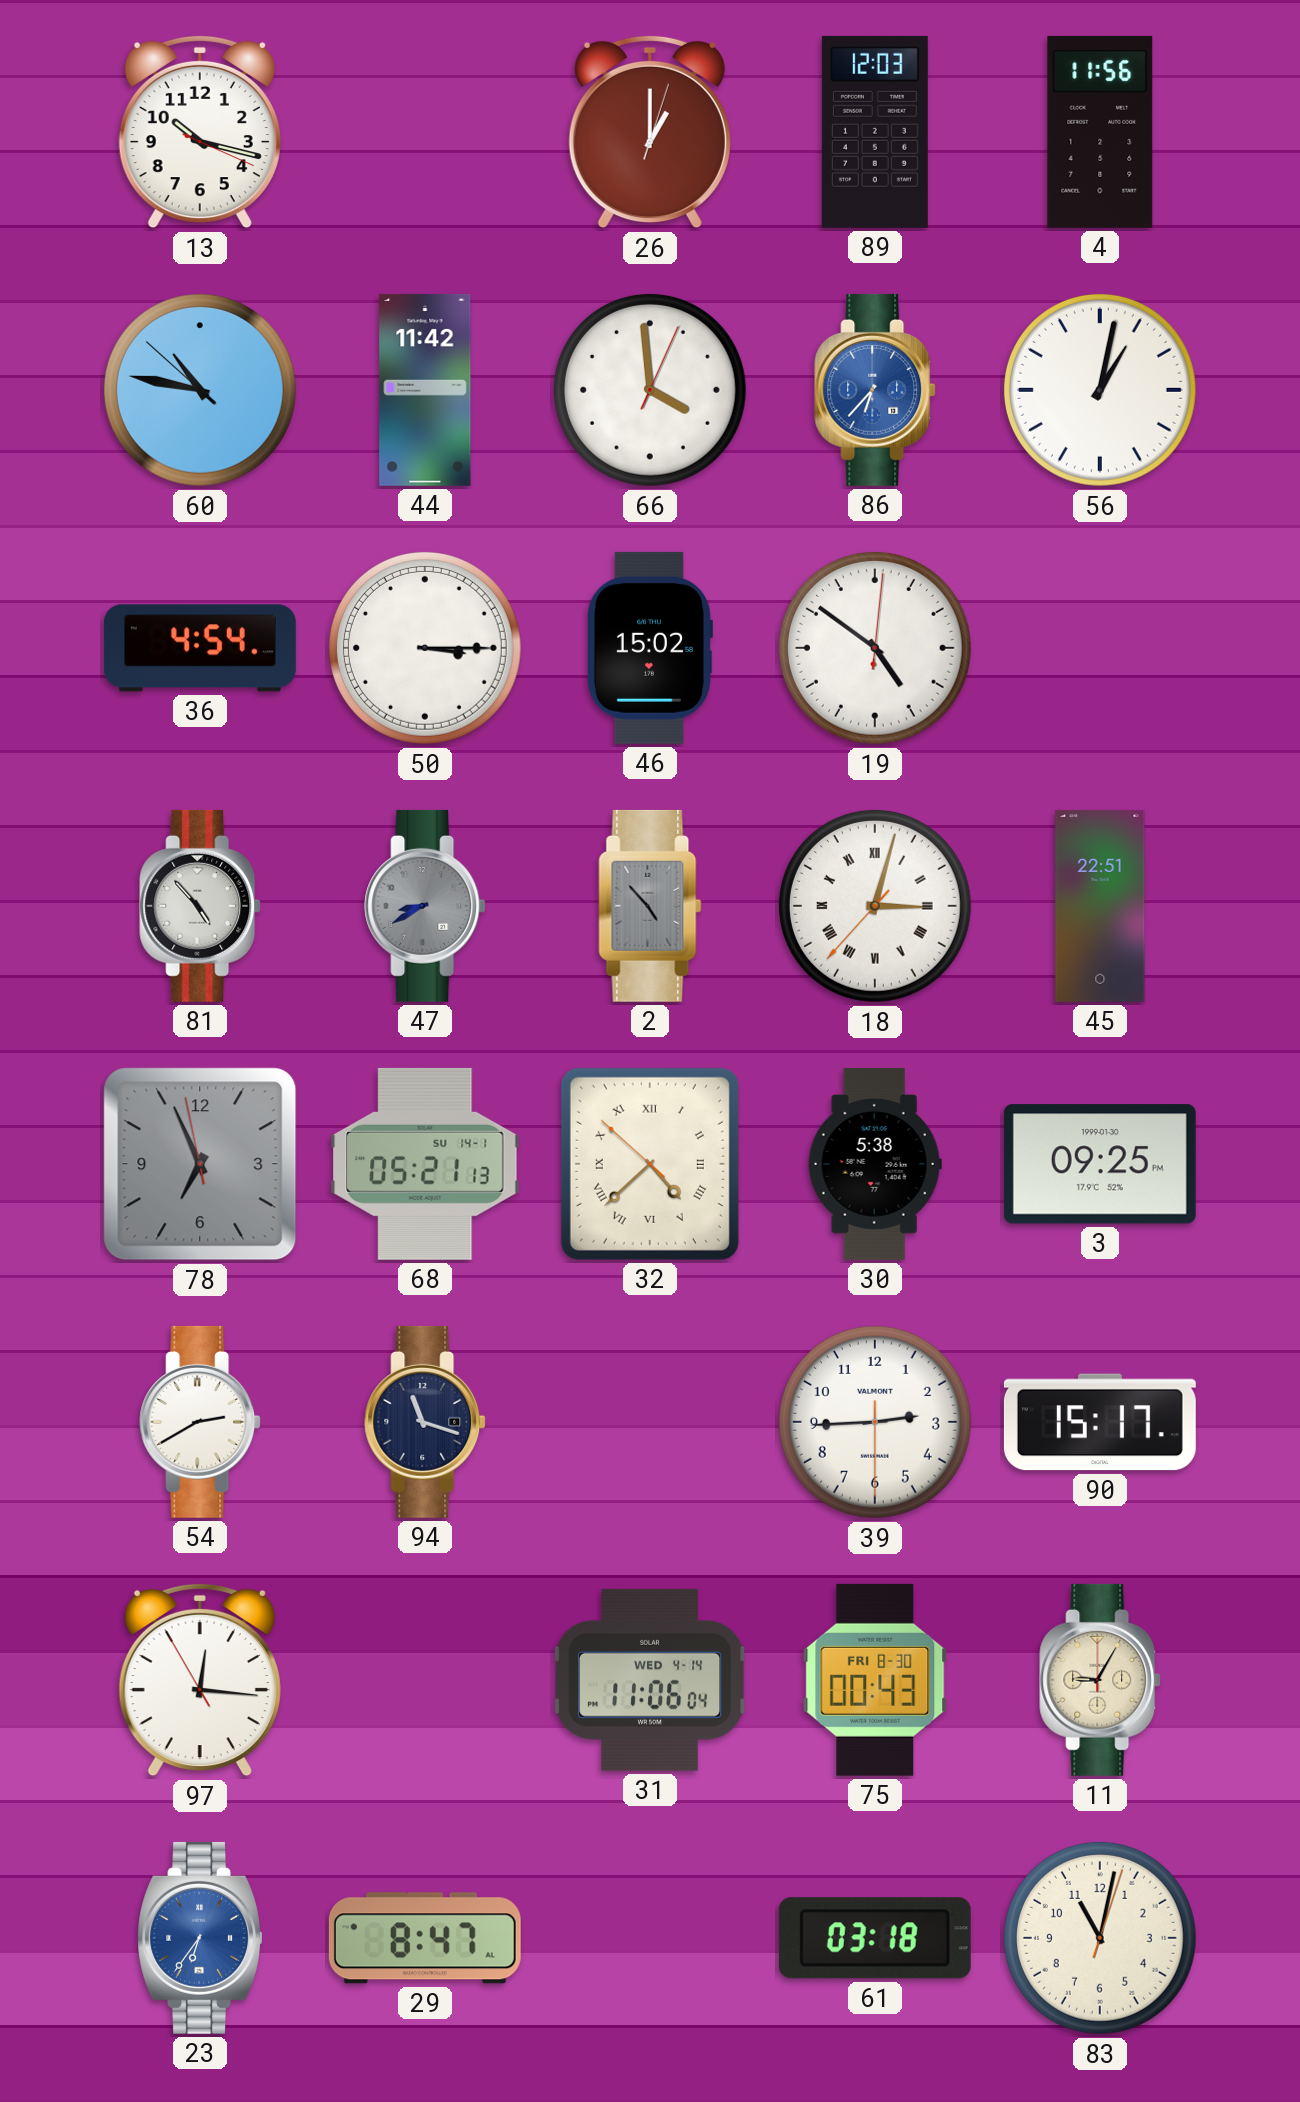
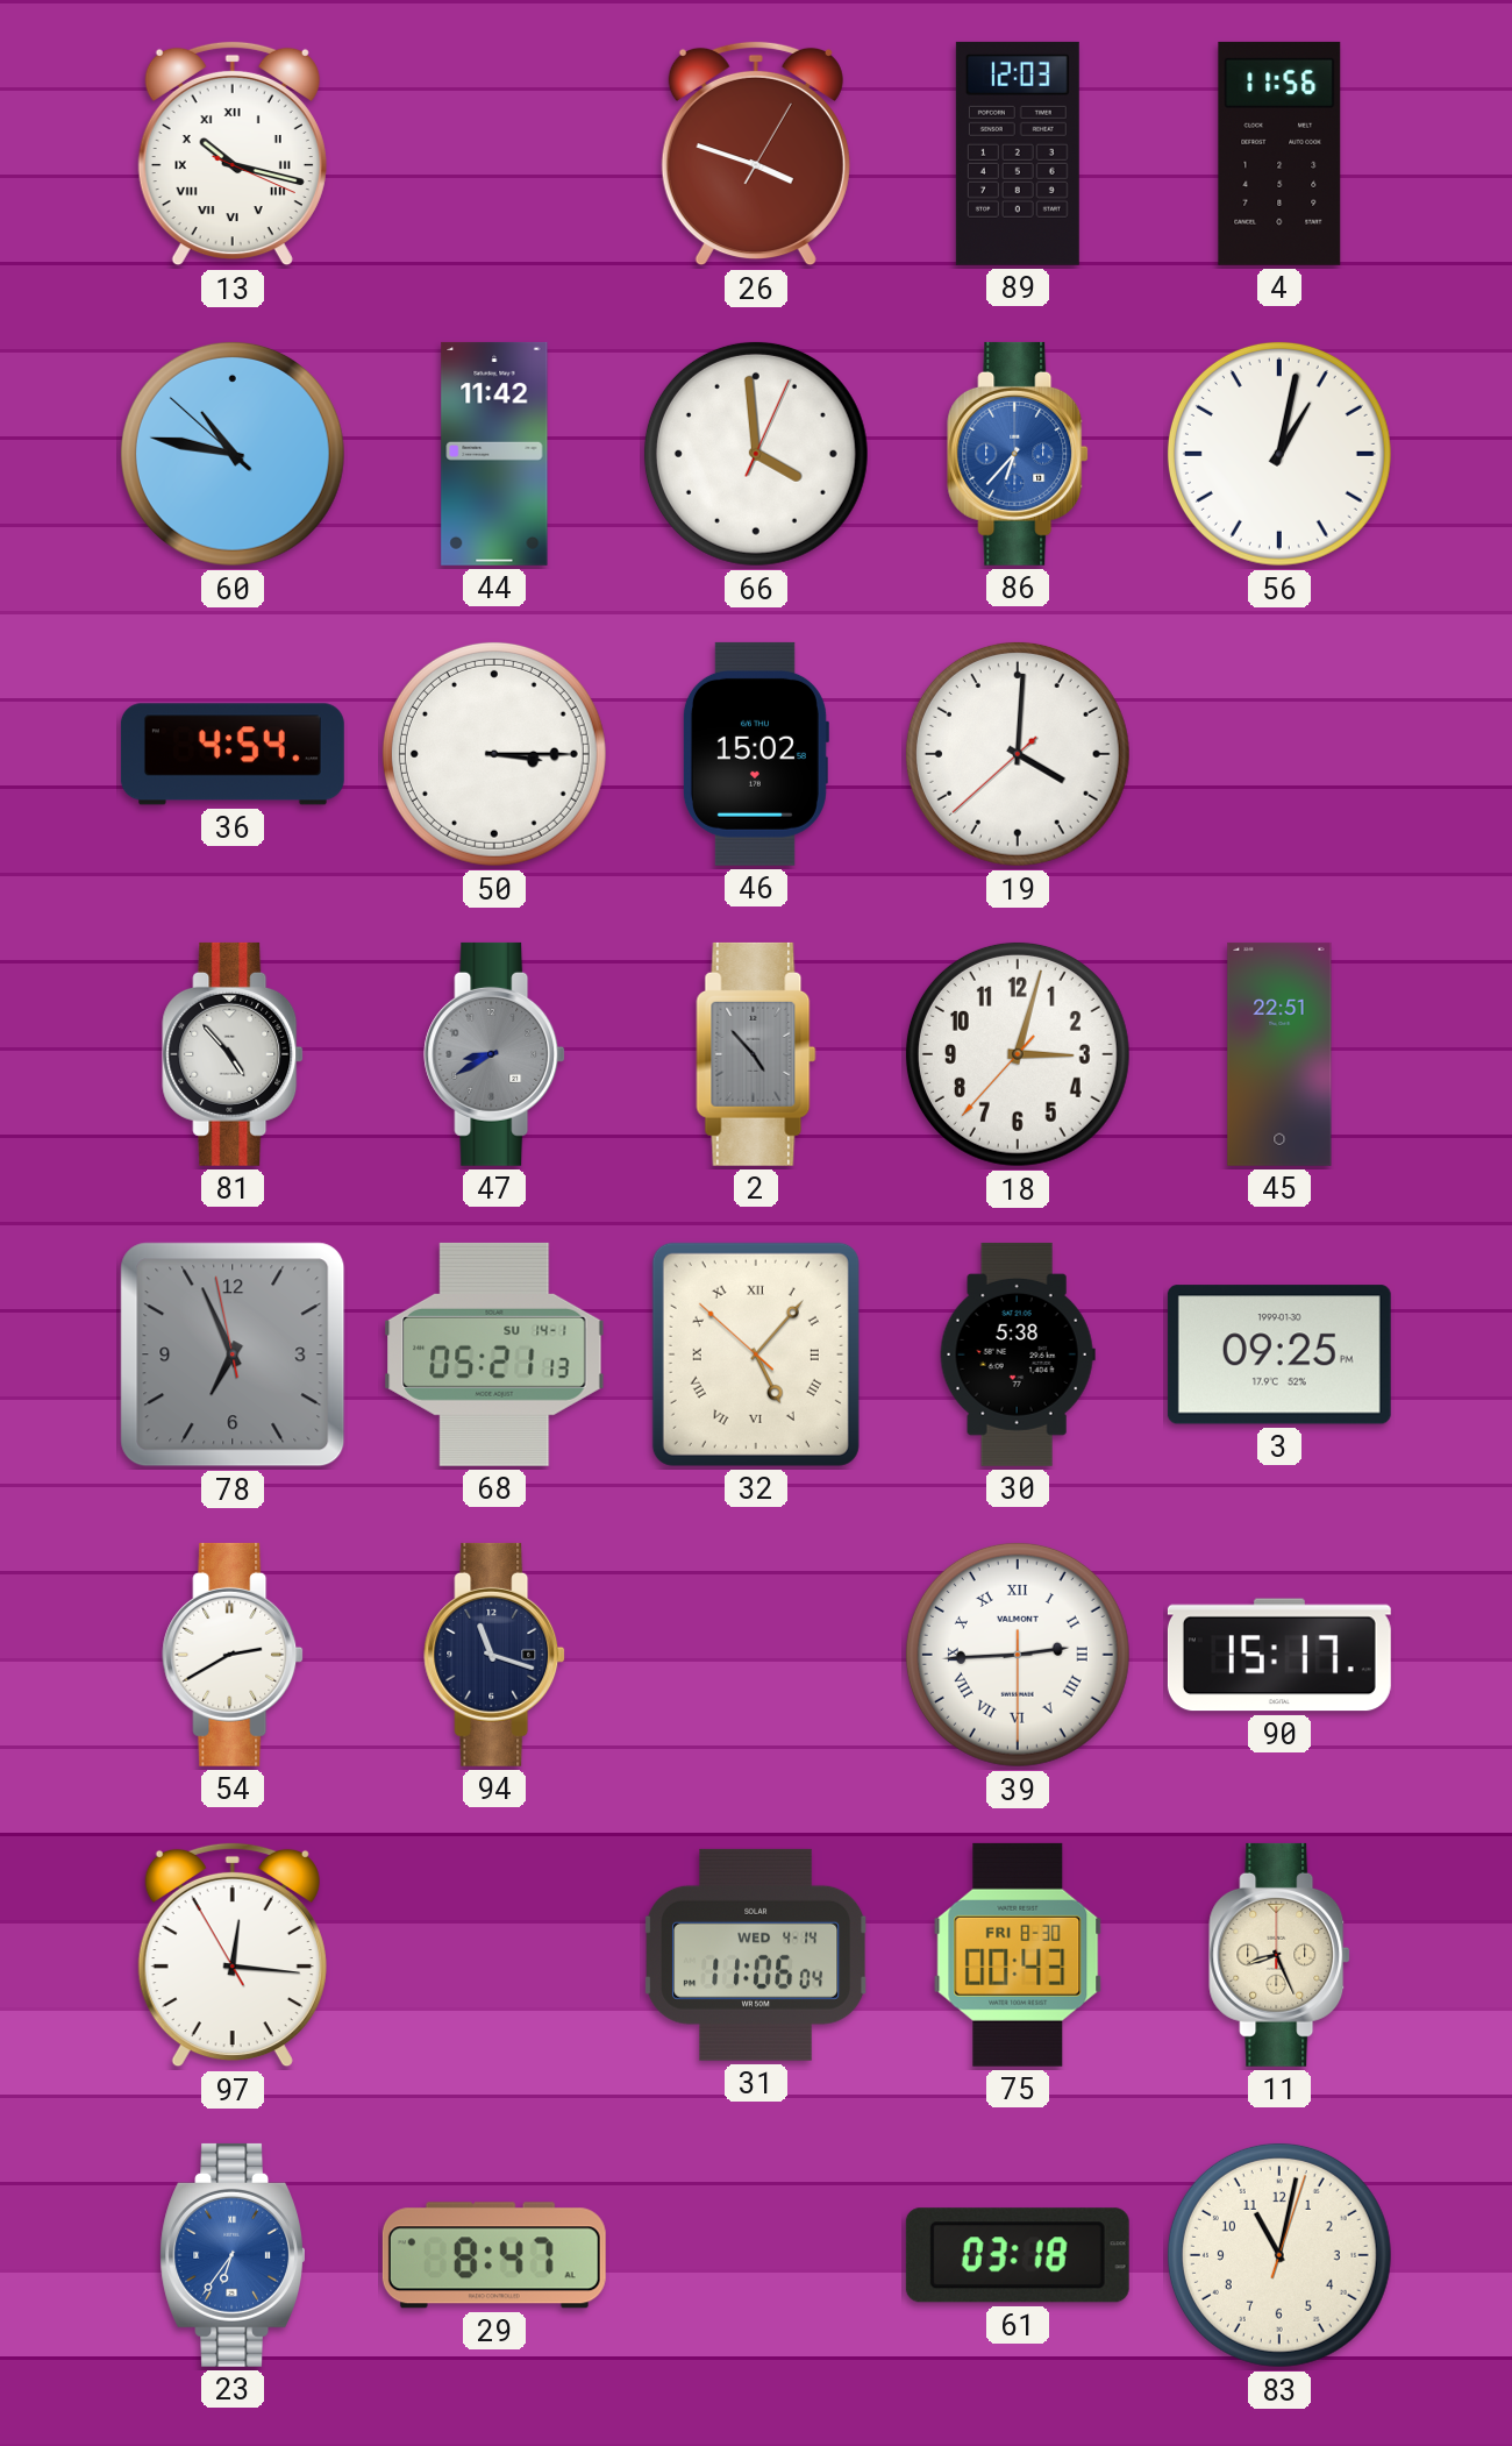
13 numerals: Arabic -> Roman
26: 1:00 -> 3:48
19: 4:51 -> 4:00
18 numerals: Roman -> Arabic
32: 4:37 -> 5:06
39 numerals: Arabic -> Roman
11: 9:05 -> 8:26
